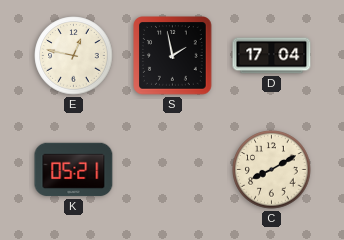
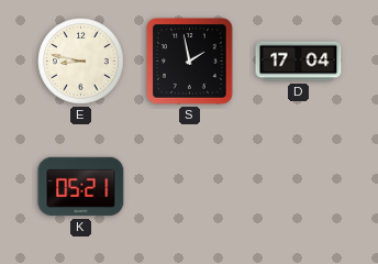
E: 12:47 -> 8:47
C: 8:10 -> none
